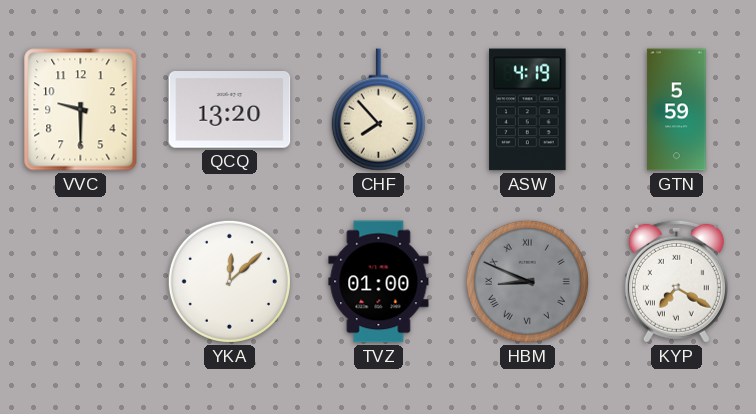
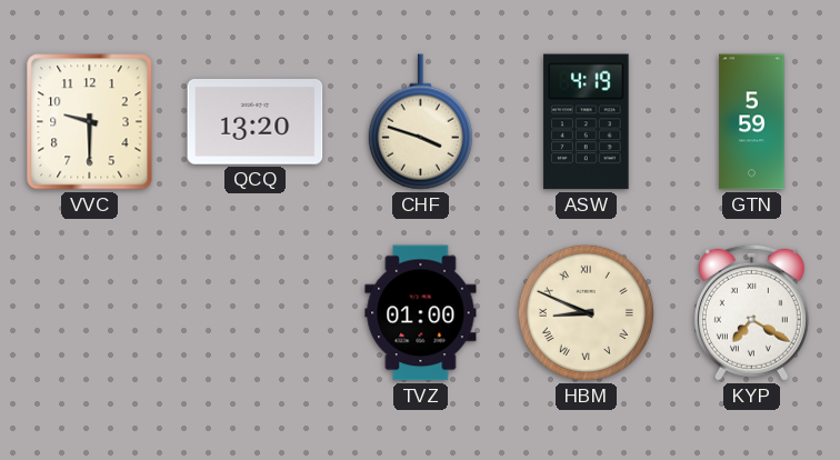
CHF: 7:53 -> 3:48
YKA: 12:08 -> none
HBM dial: grey -> cream
